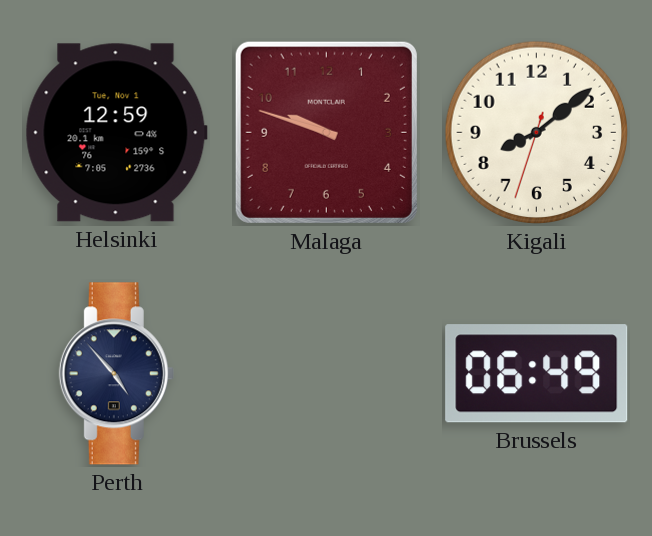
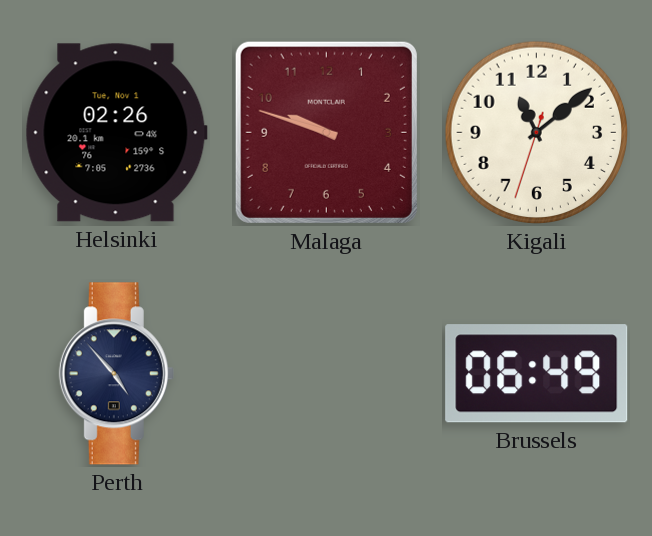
Helsinki: 12:59 -> 02:26
Kigali: 8:08 -> 11:08
